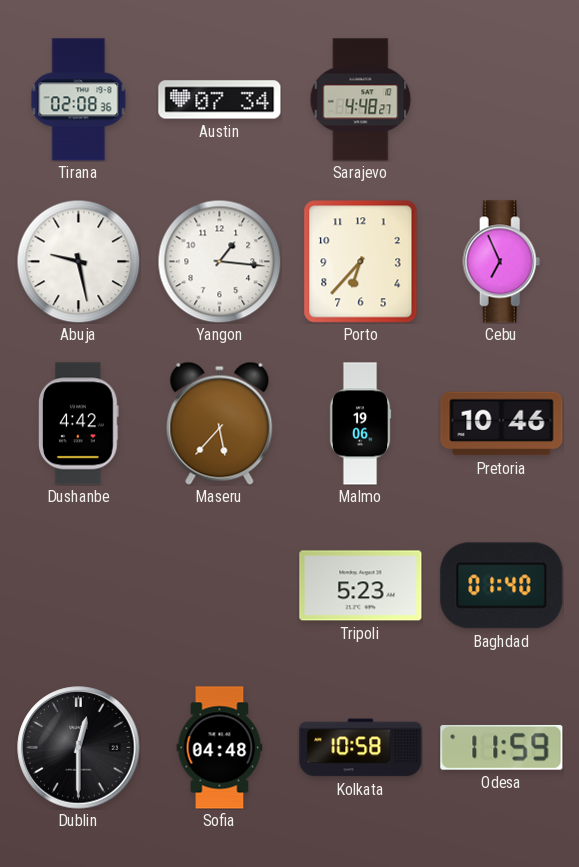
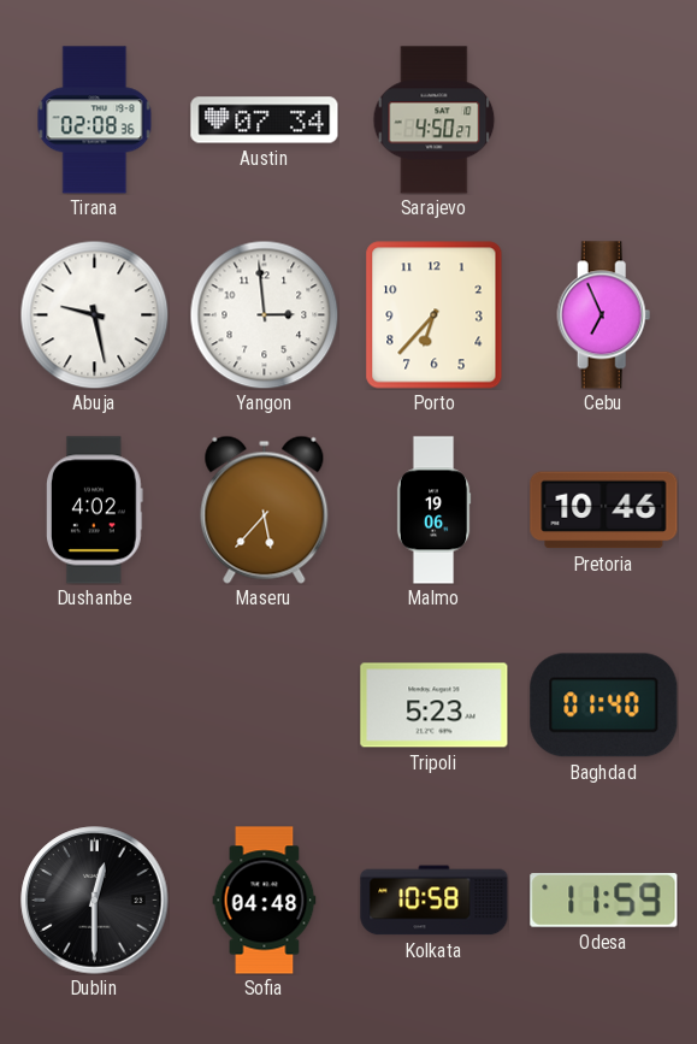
Sarajevo: 4:48 -> 4:50
Yangon: 1:16 -> 2:59
Dushanbe: 4:42 -> 4:02
